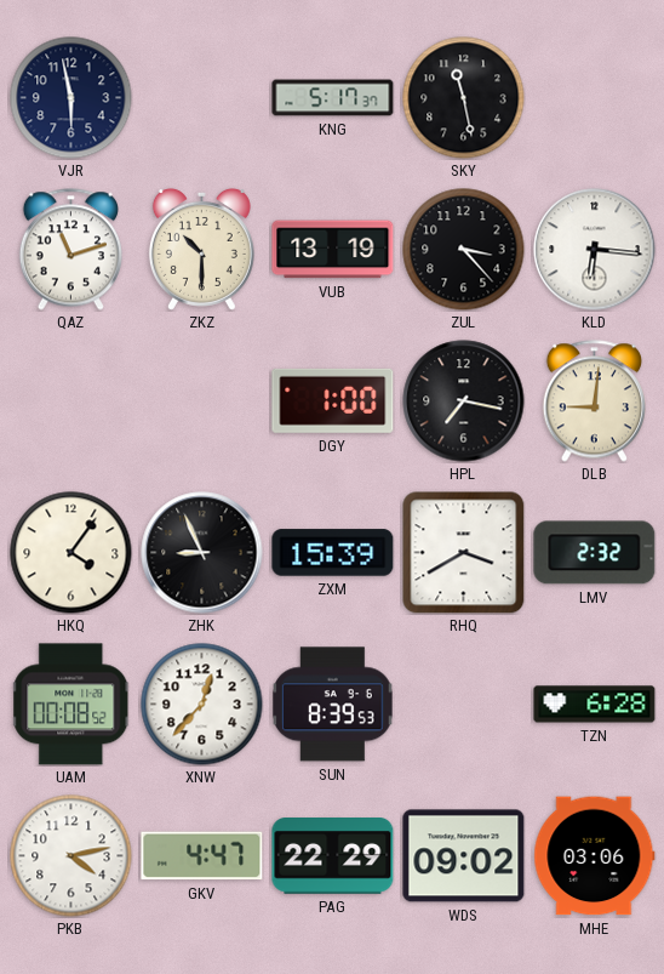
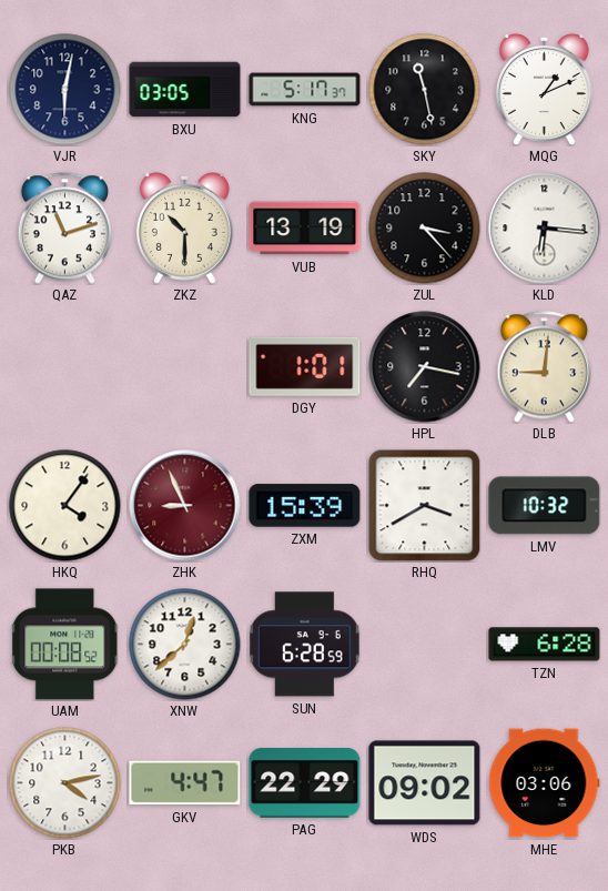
VJR: 5:58 -> 6:02
BXU: none -> 03:05
MQG: none -> 1:11
DGY: 1:00 -> 1:01
ZHK dial: black -> burgundy
LMV: 2:32 -> 10:32
XNW: 12:37 -> 12:38
SUN: 8:39 -> 6:28
